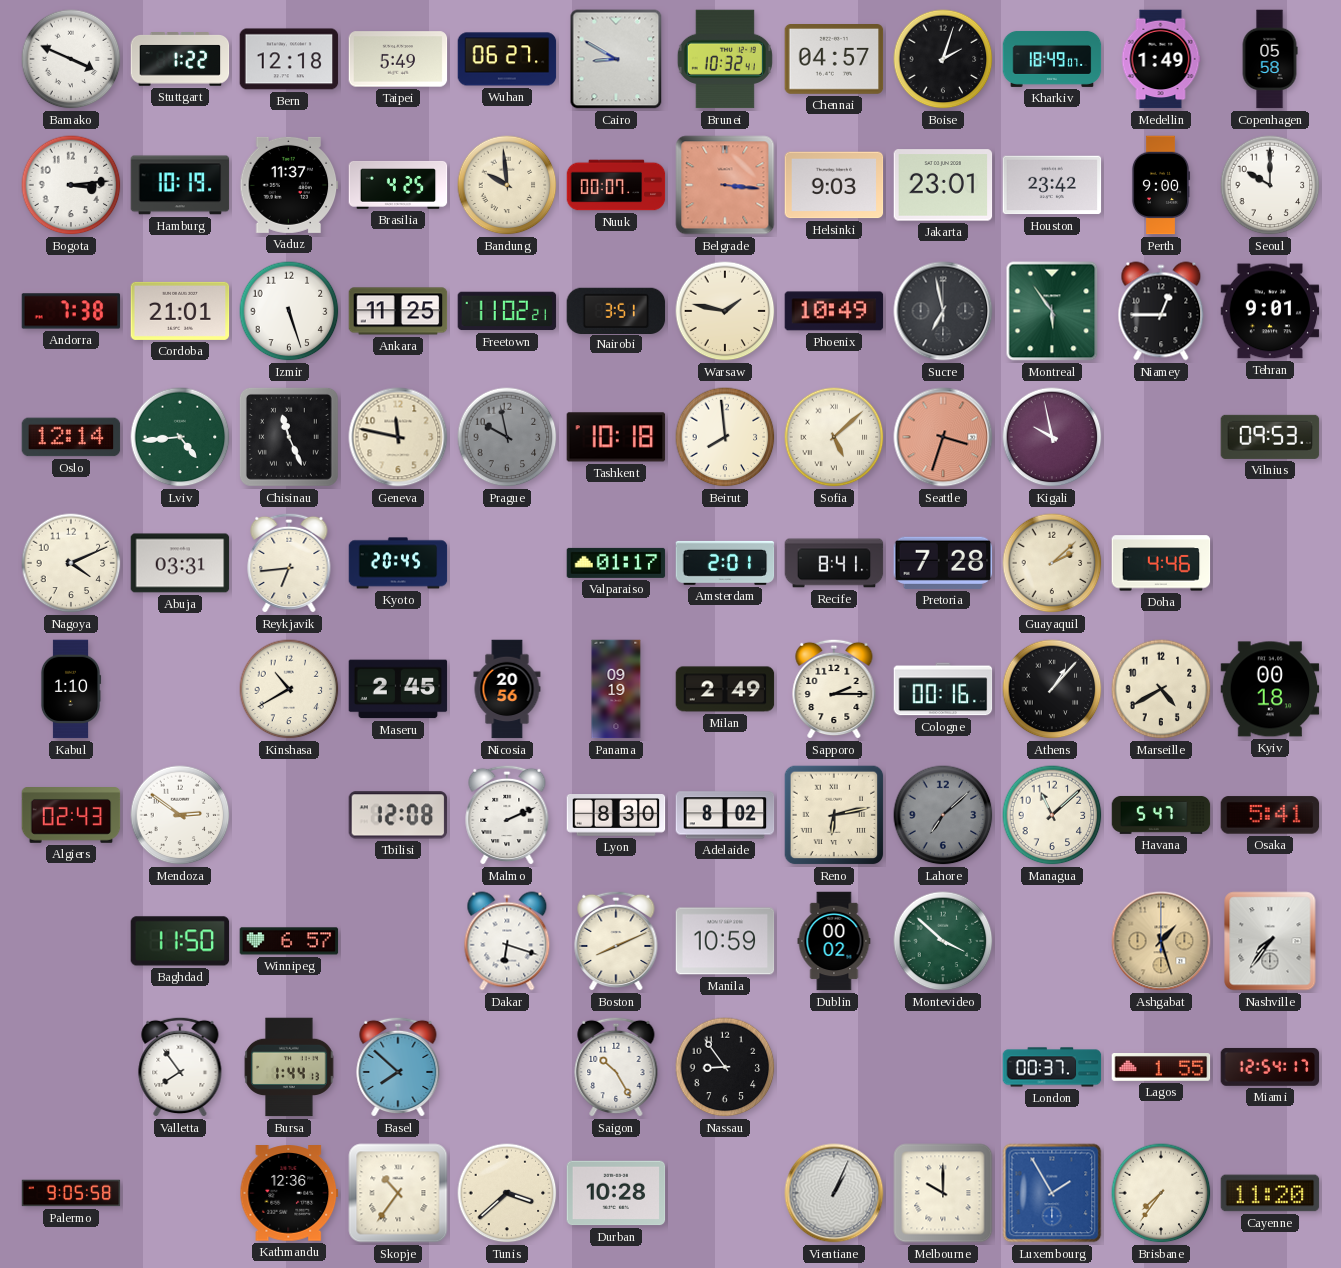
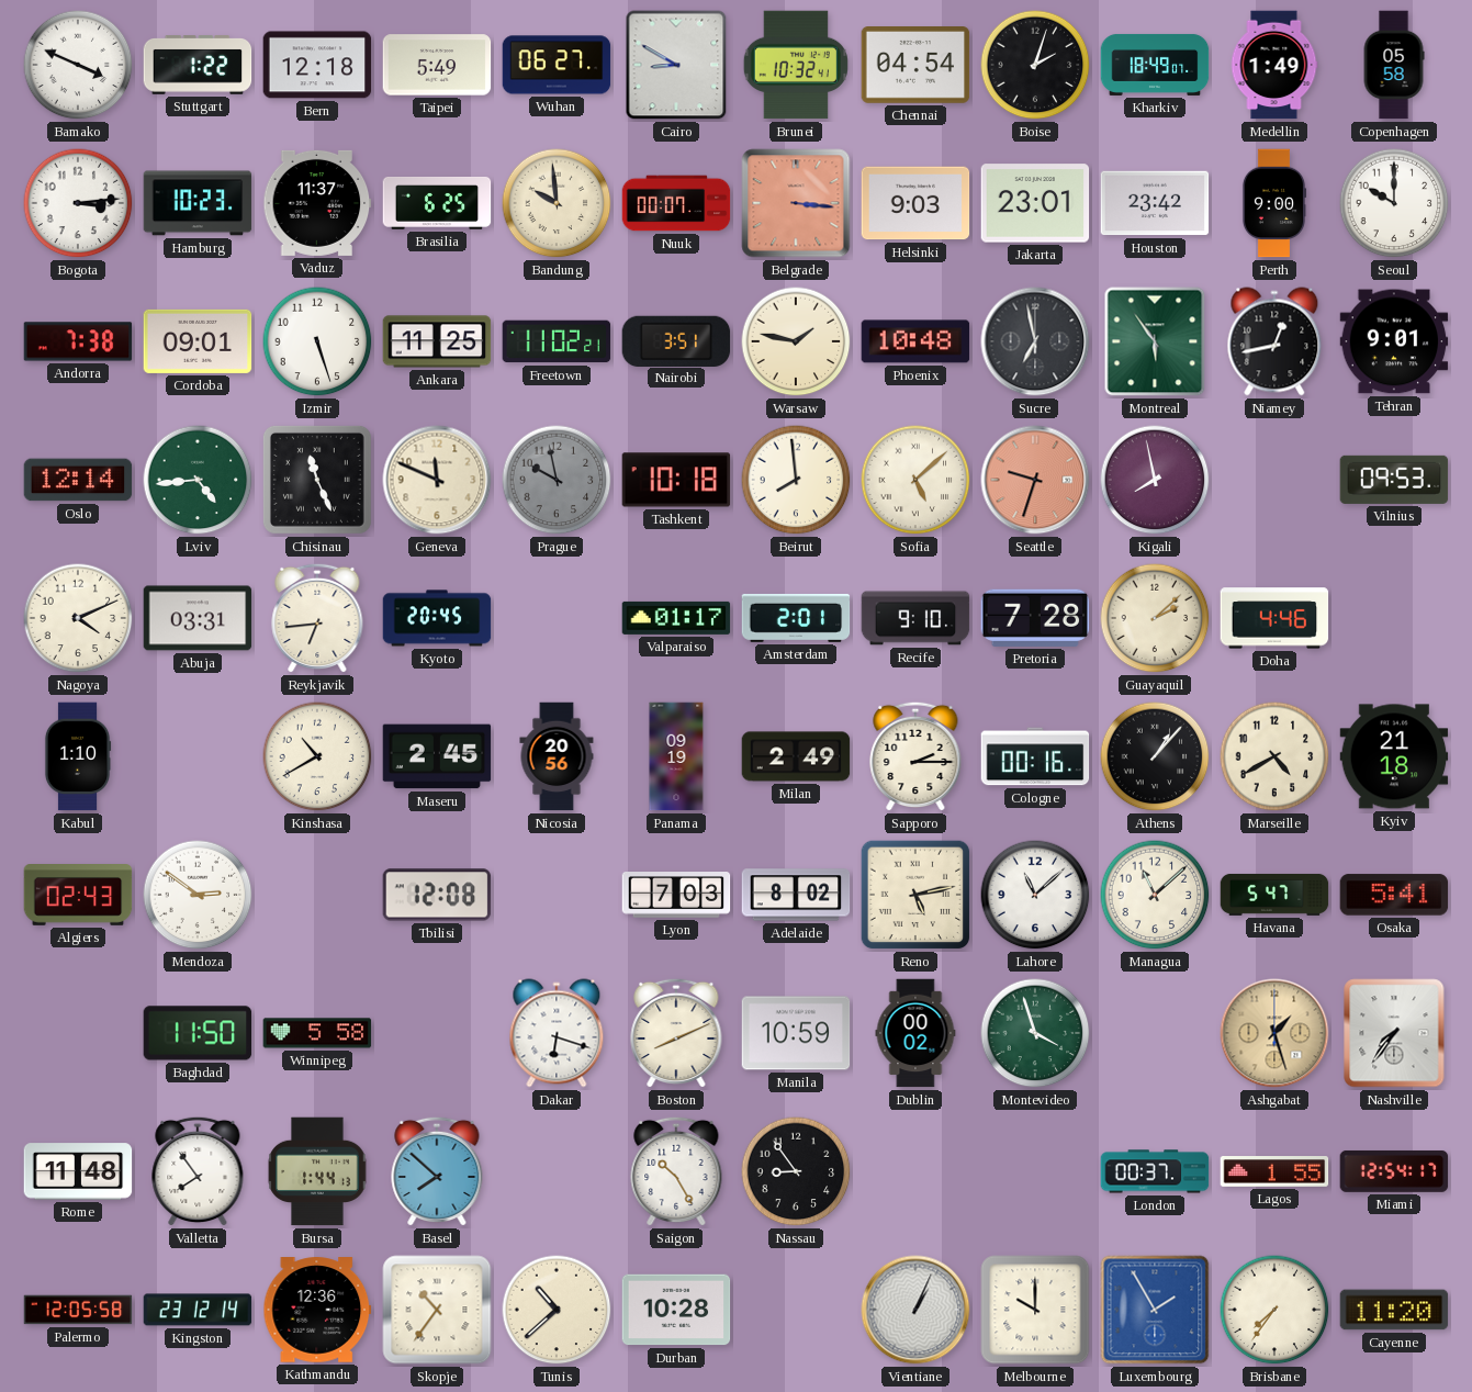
Chennai: 04:57 -> 04:54
Hamburg: 10:19 -> 10:23
Brasilia: 4:25 -> 6:25
Cordoba: 21:01 -> 09:01
Phoenix: 10:49 -> 10:48
Niamey: 12:45 -> 12:43
Geneva: 11:47 -> 11:49
Seattle: 3:33 -> 9:33
Kigali: 9:58 -> 7:58
Recife: 8:41 -> 9:10
Kyiv: 00:18 -> 21:18
Malmo: 2:11 -> none
Lyon: 8:30 -> 7:03
Reno: 6:13 -> 5:13
Lahore: 7:08 -> 11:08
Lahore dial: grey -> white
Winnipeg: 6:57 -> 5:58
Montevideo: 3:52 -> 3:57
Rome: none -> 11:48
Palermo: 9:05 -> 12:05
Kingston: none -> 23:12
Tunis: 3:38 -> 10:38
